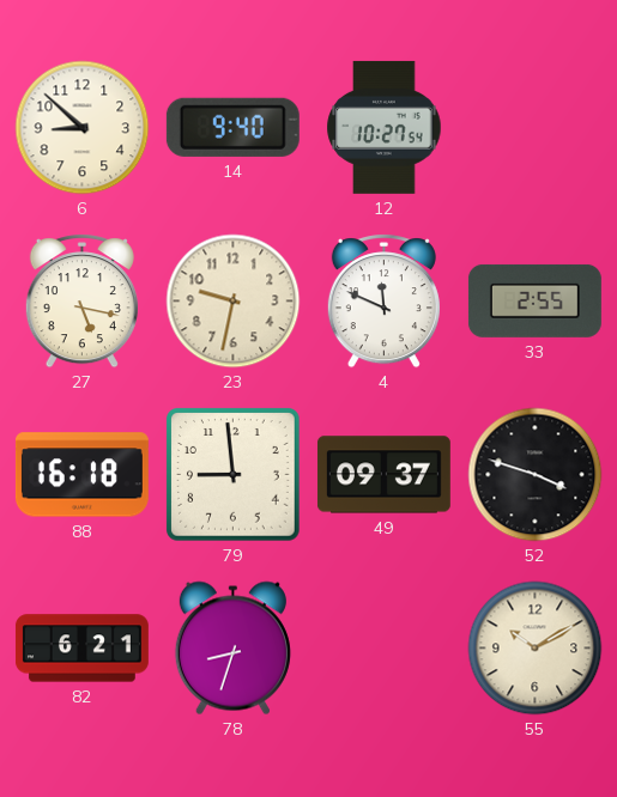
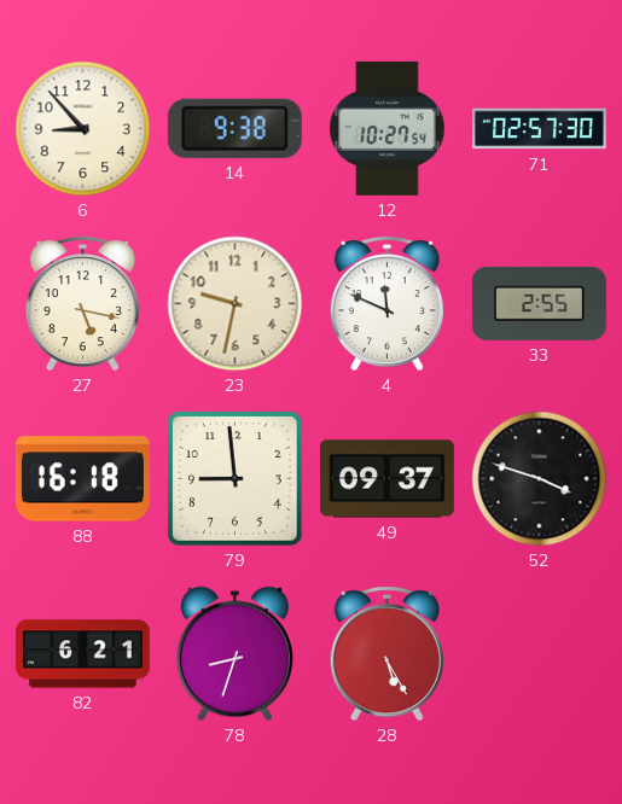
6: 8:52 -> 8:53
14: 9:40 -> 9:38
71: none -> 02:57
28: none -> 5:25
55: 10:10 -> none
